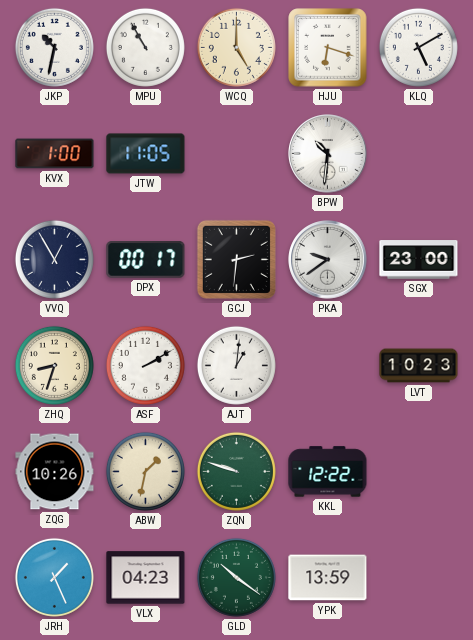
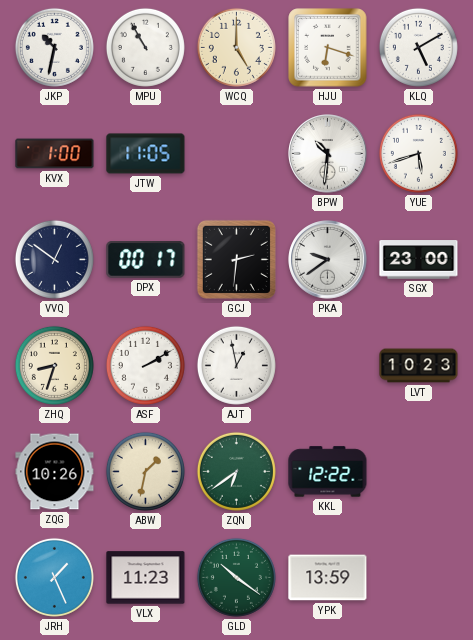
YUE: none -> 5:42
VVQ: 12:55 -> 12:51
AJT: 1:01 -> 12:58
ZQN: 9:48 -> 6:39
VLX: 04:23 -> 11:23
